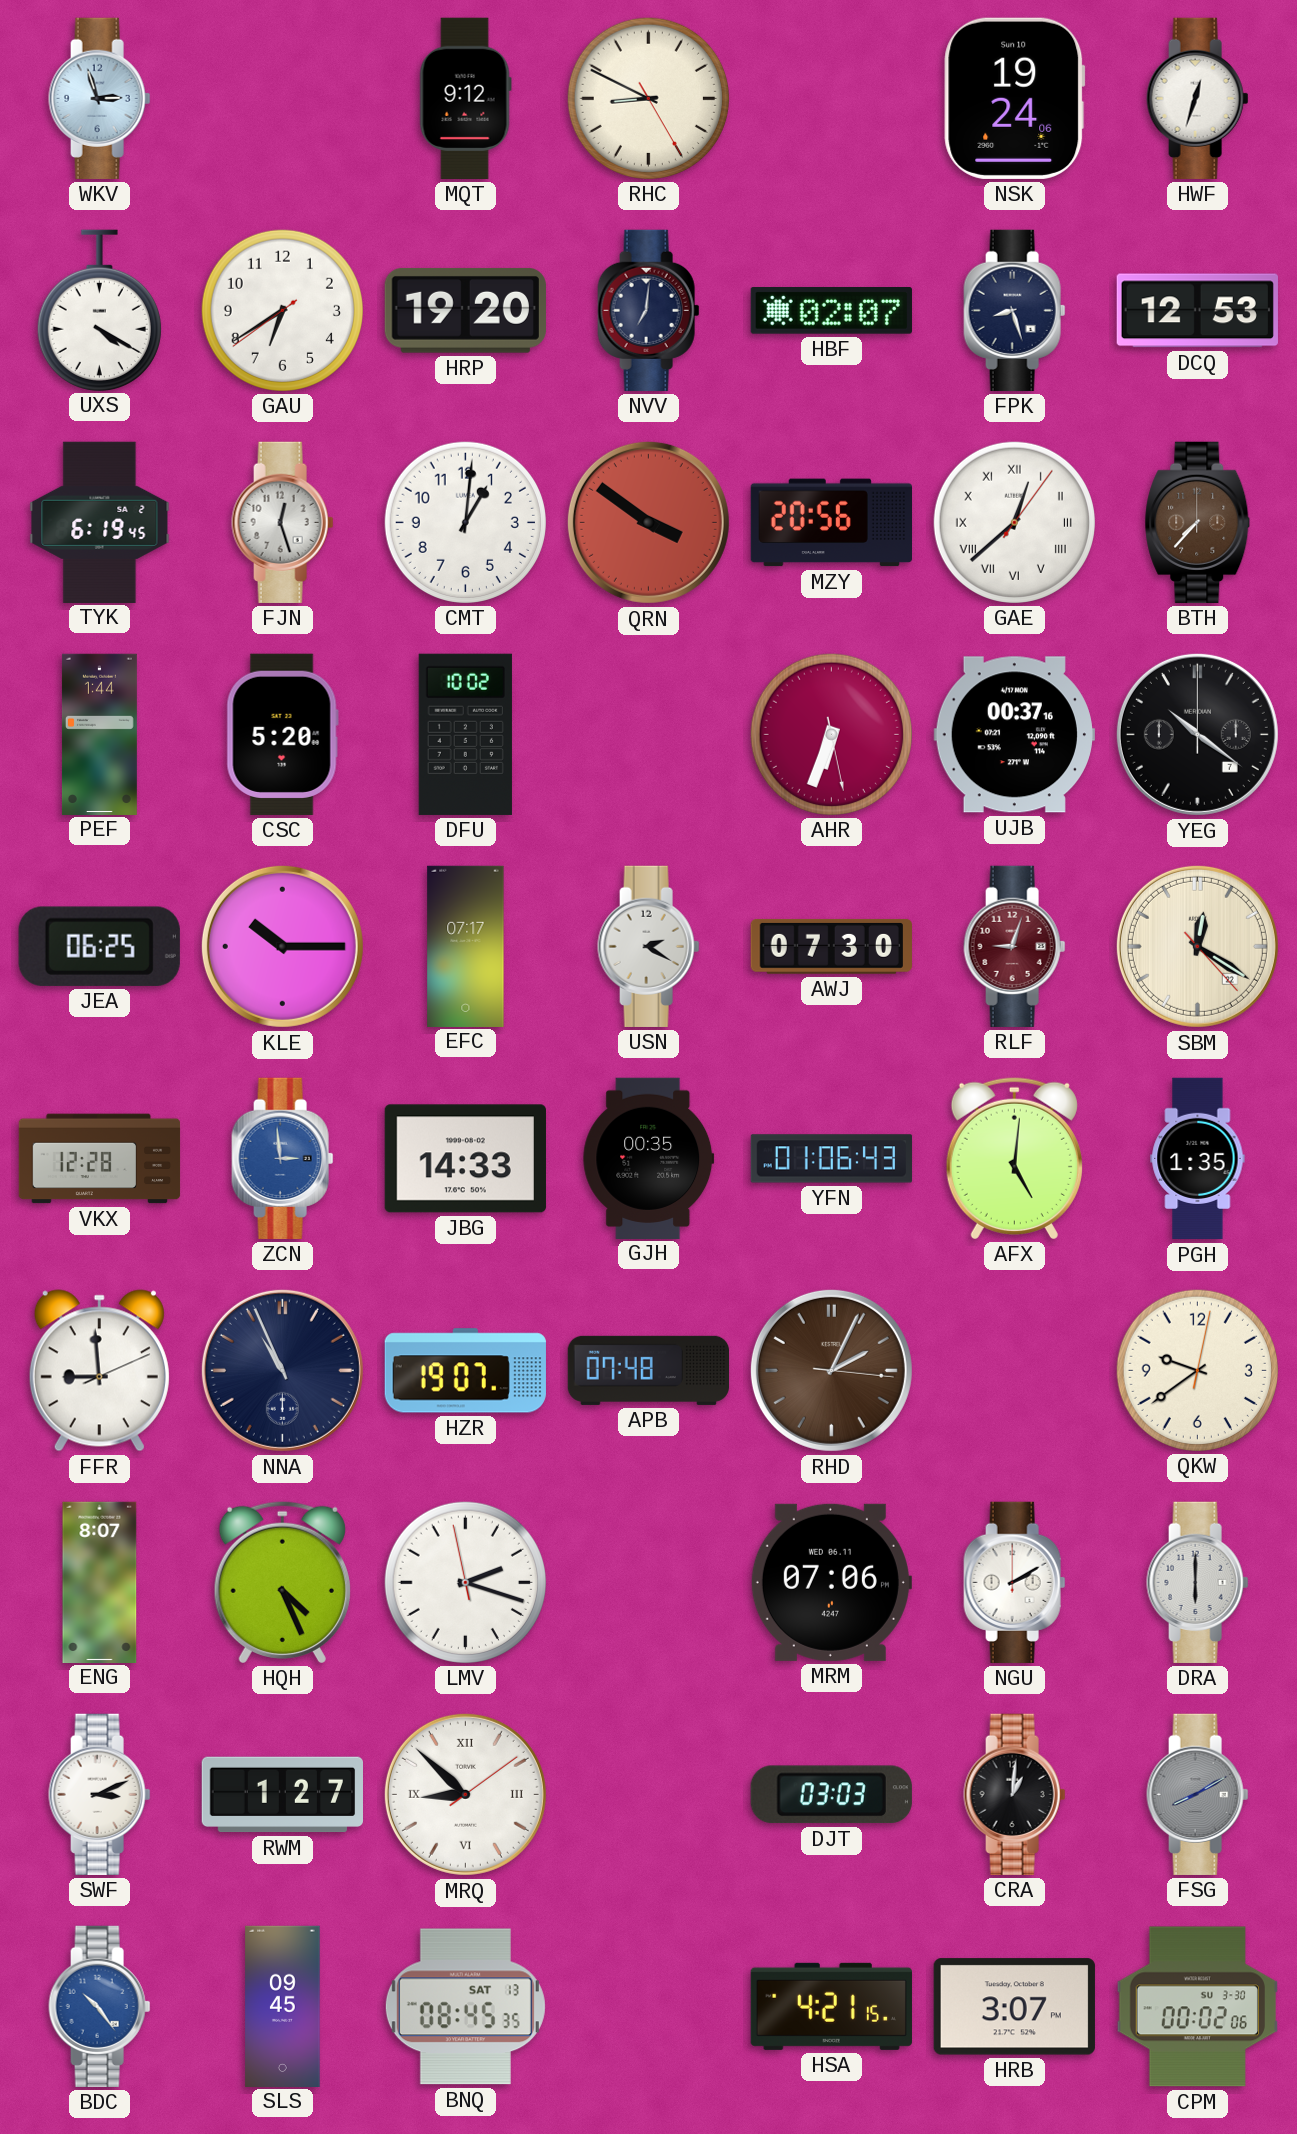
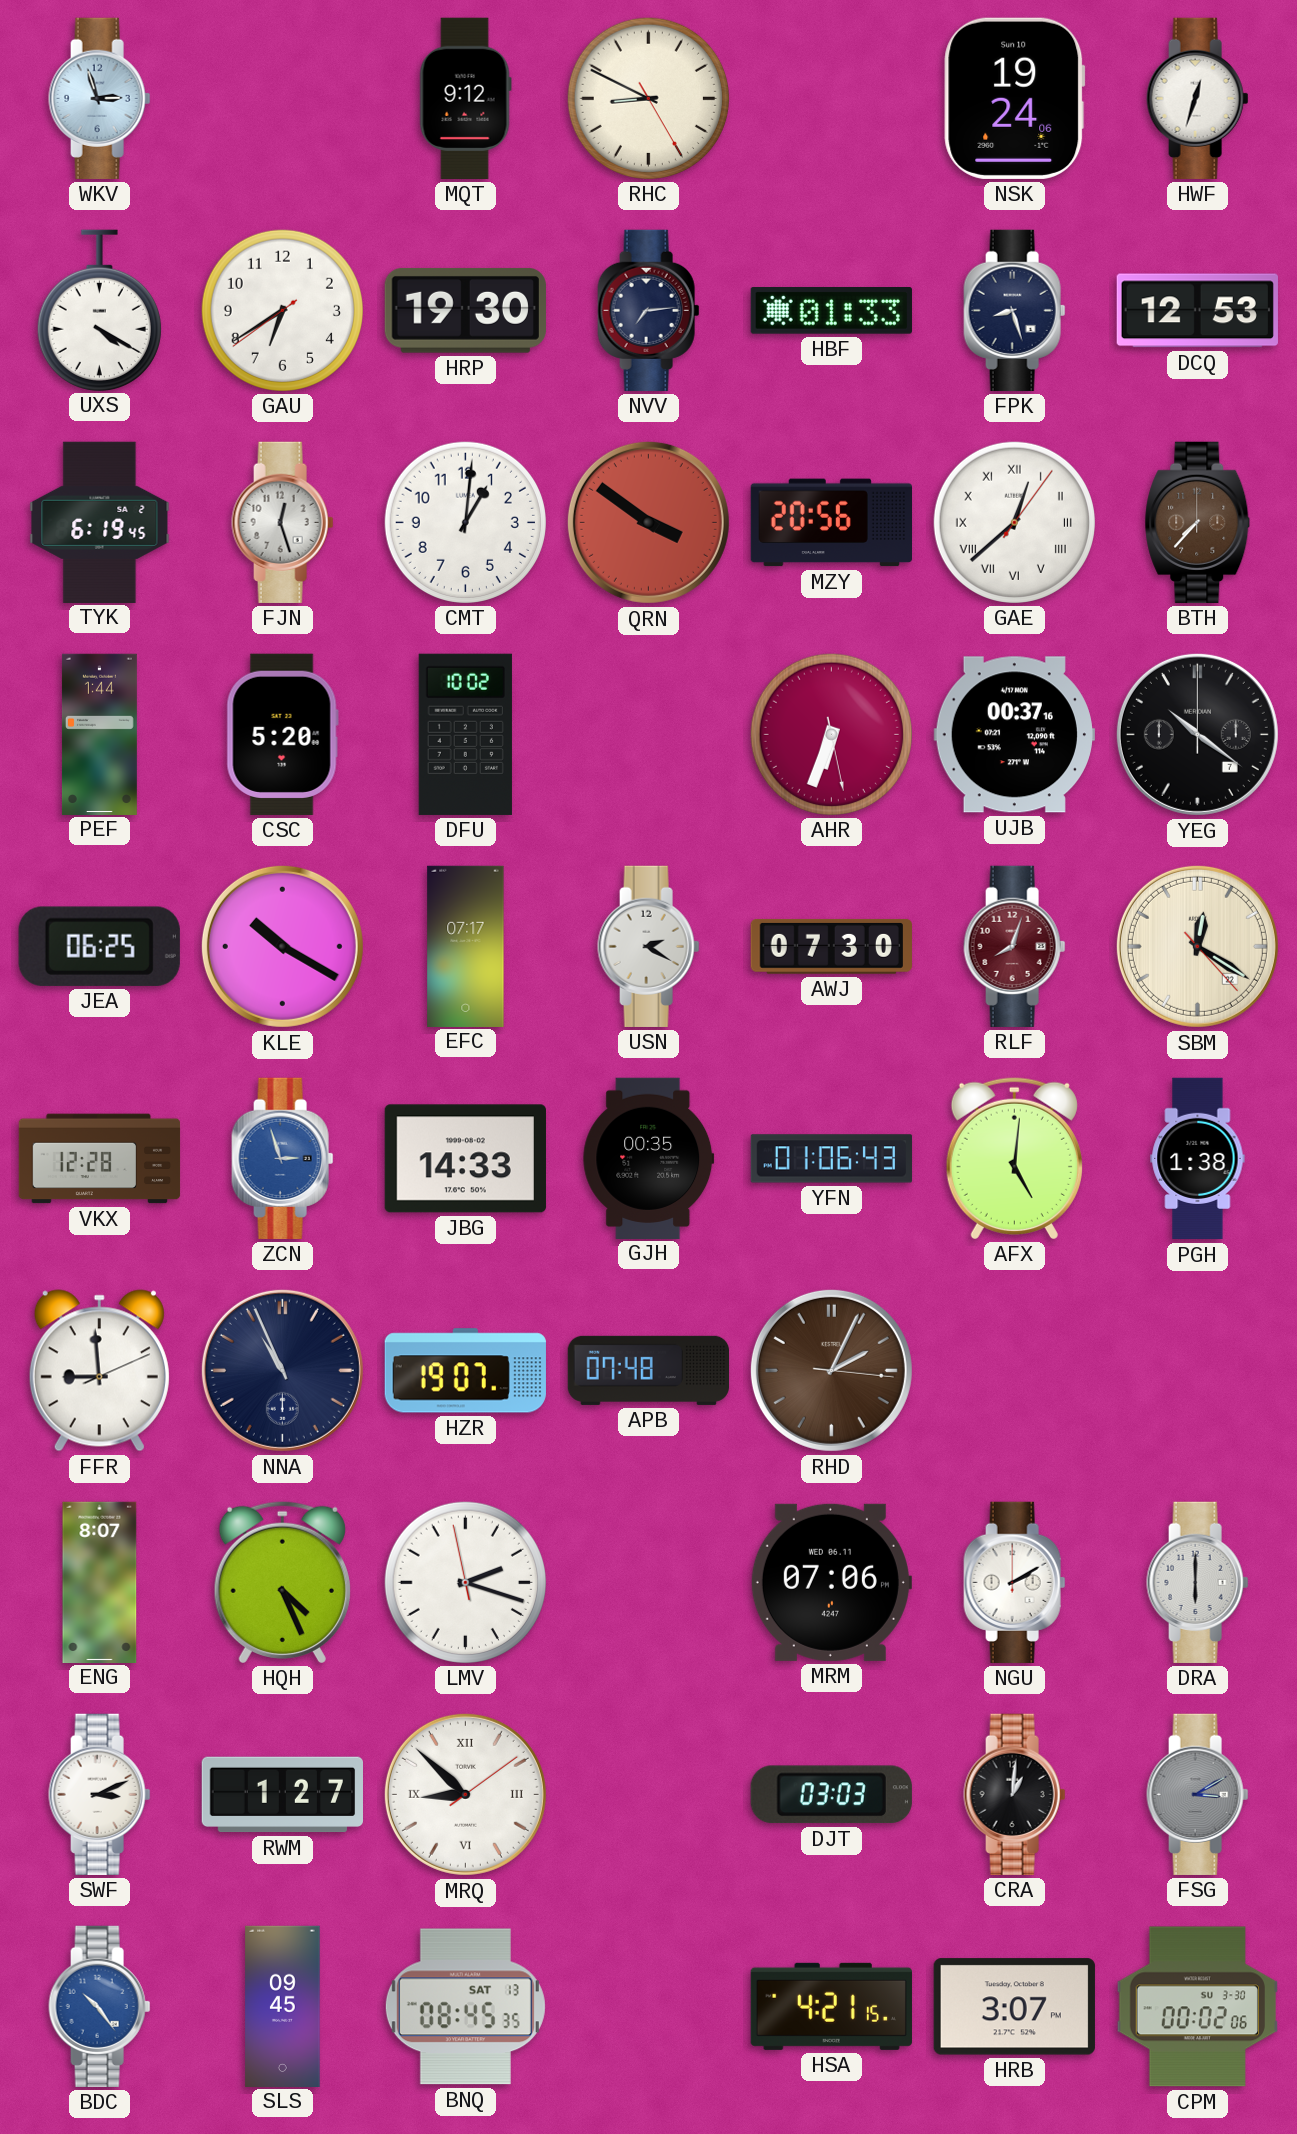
HRP: 19:20 -> 19:30
NVV: 7:01 -> 7:14
HBF: 02:07 -> 01:33
KLE: 10:15 -> 10:20
RLF: 9:03 -> 8:03
ZCN: 2:59 -> 2:57
PGH: 1:35 -> 1:38
QKW: 9:39 -> none
FSG: 8:10 -> 3:10
